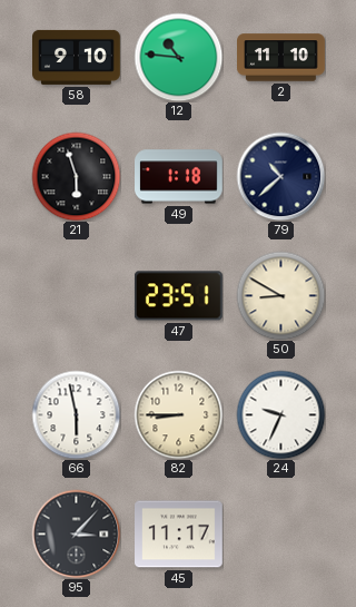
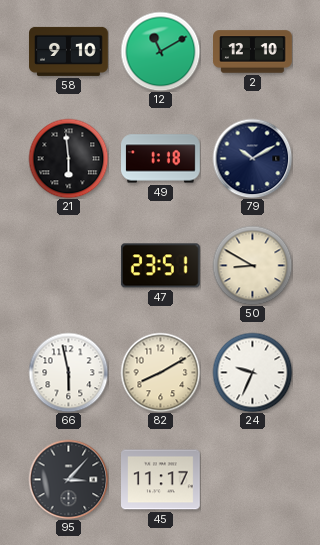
12: 10:46 -> 11:10
2: 11:10 -> 12:10
21: 5:57 -> 5:59
79: 10:38 -> 10:10
82: 8:45 -> 8:10
